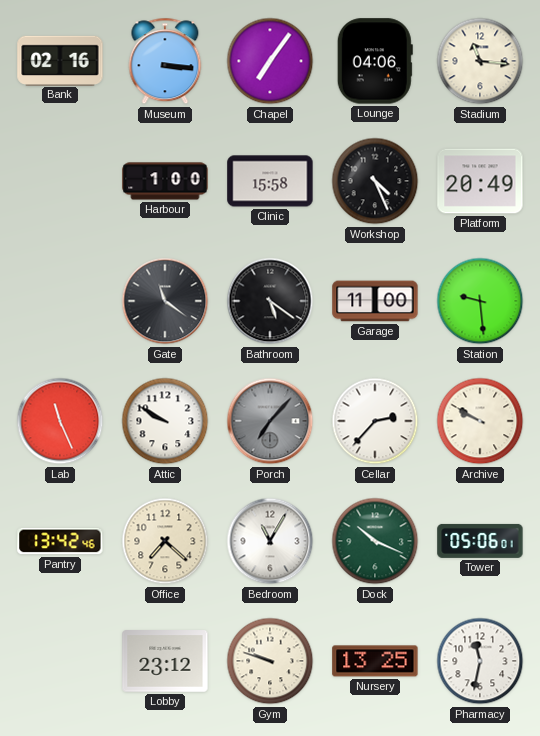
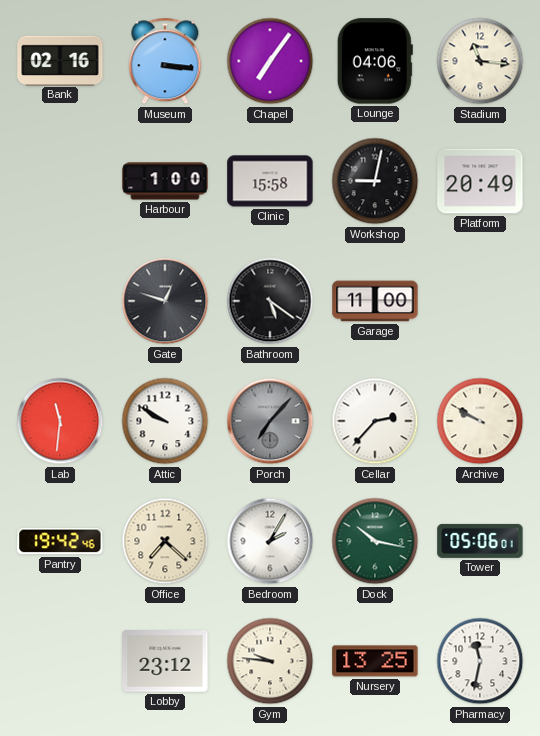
Workshop: 4:26 -> 9:02
Gate: 11:21 -> 12:48
Station: 9:29 -> none
Lab: 11:26 -> 11:31
Pantry: 13:42 -> 19:42
Bedroom: 11:05 -> 2:05
Dock: 10:19 -> 10:17
Gym: 9:48 -> 9:46
